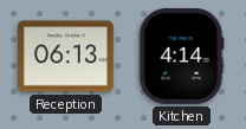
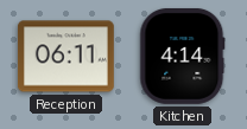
Reception: 06:13 -> 06:11
